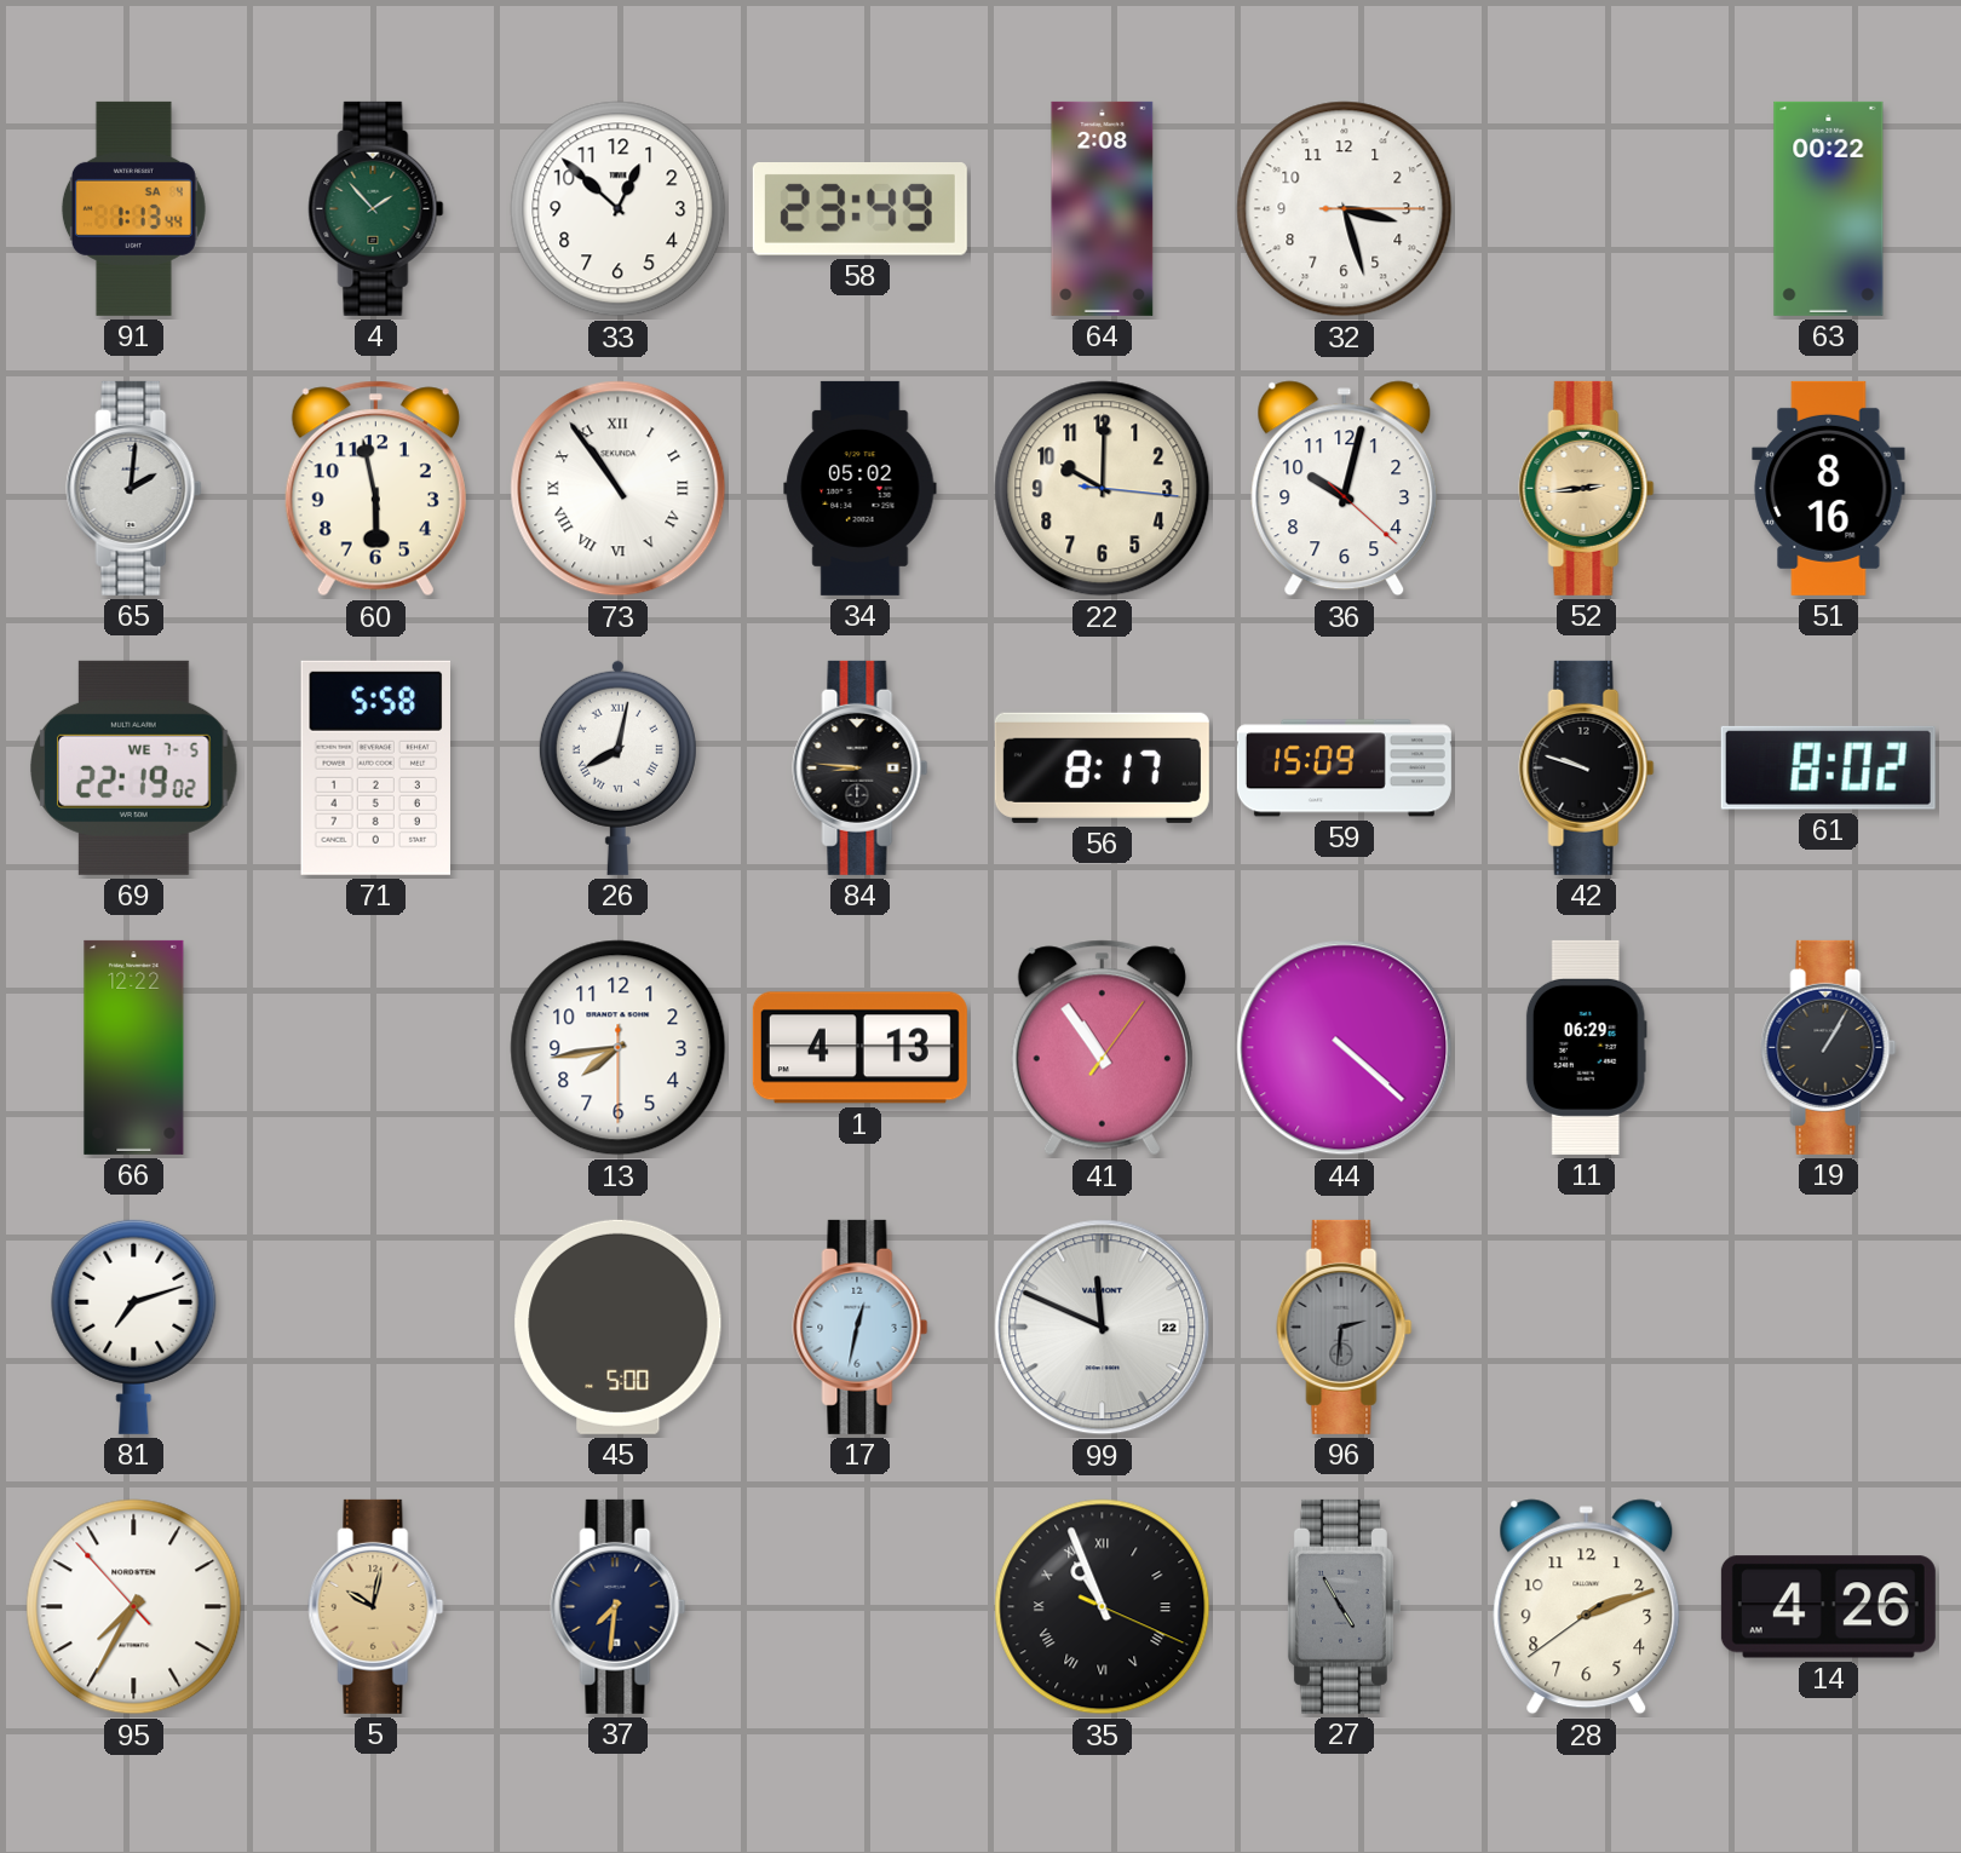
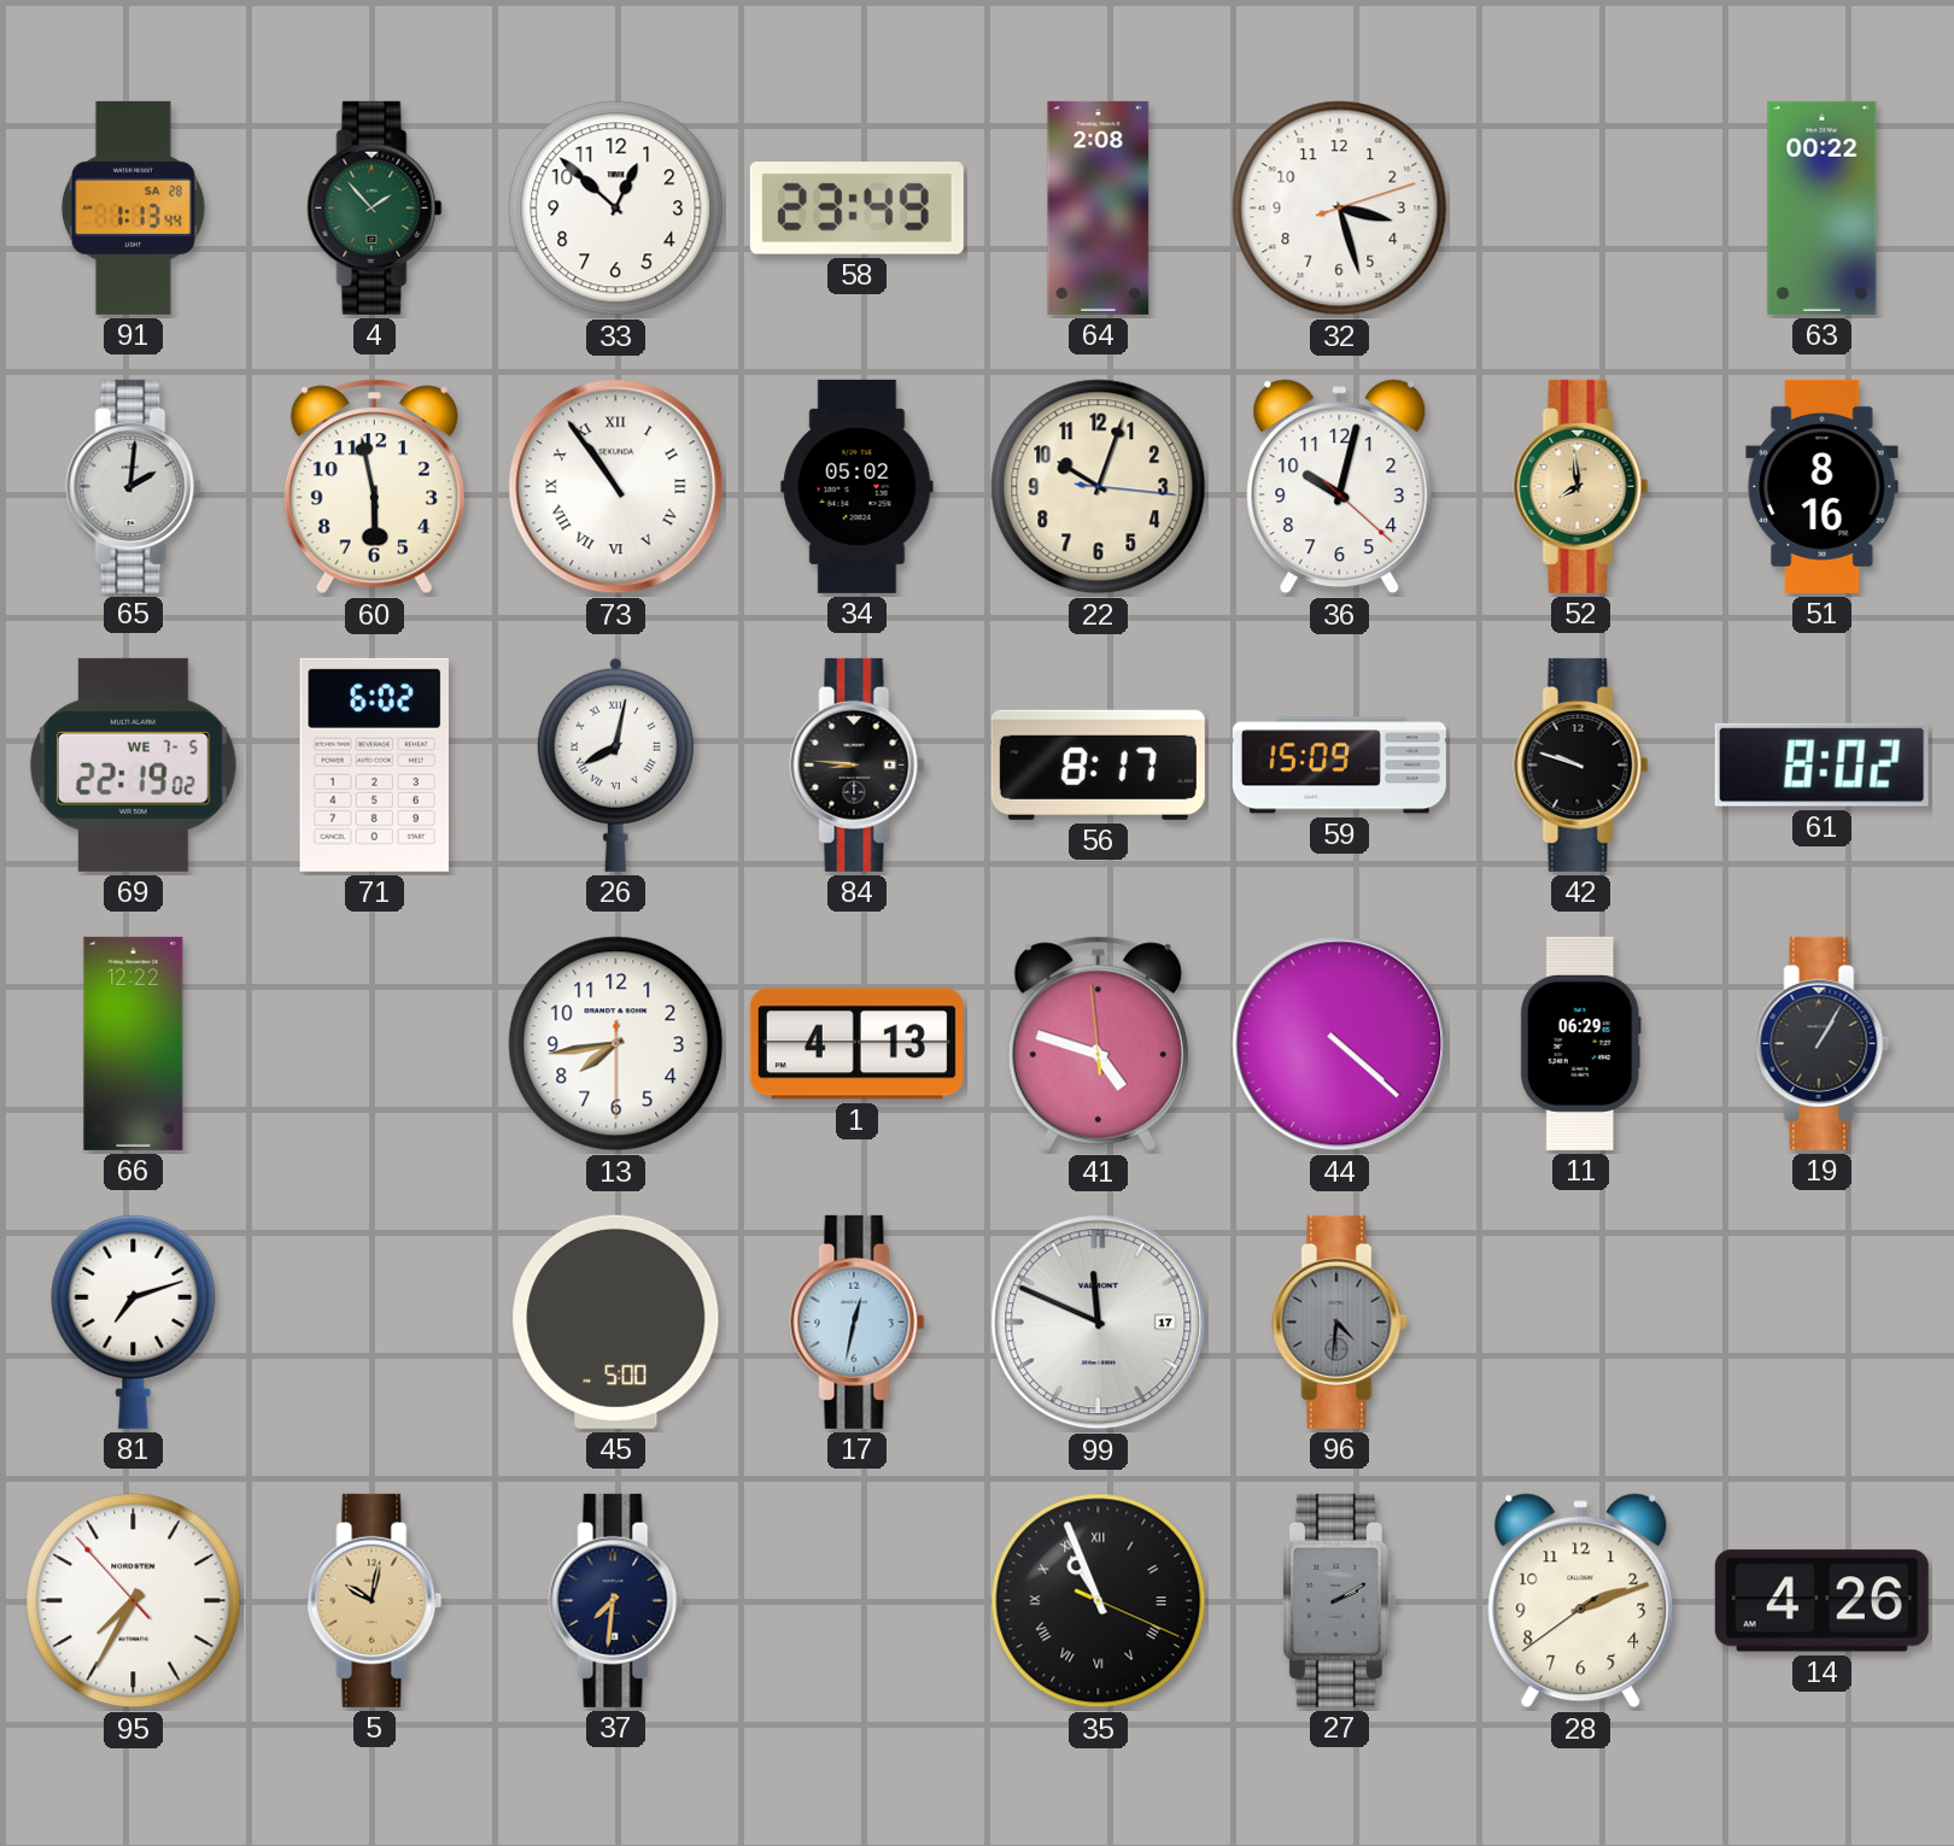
91 date: SA 4 -> SA 28
32: 3:27:15 -> 3:27:12
22: 10:00 -> 10:03
52: 2:44 -> 7:59
71: 5:58 -> 6:02
41: 10:54 -> 4:47
99 date: 22 -> 17
96: 2:31 -> 4:31
27: 4:55 -> 2:10
